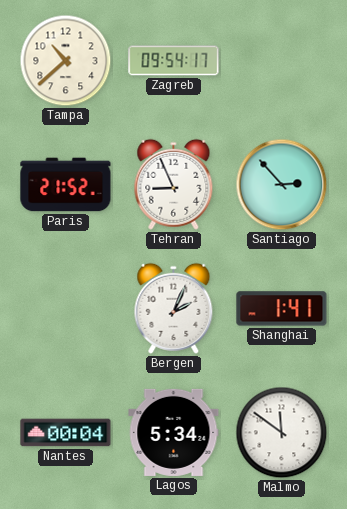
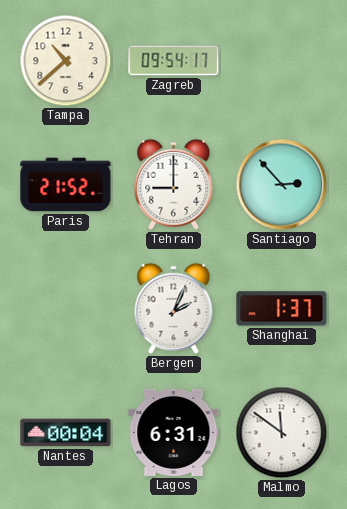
Tehran: 8:56 -> 9:00
Shanghai: 1:41 -> 1:37
Lagos: 5:34 -> 6:31
